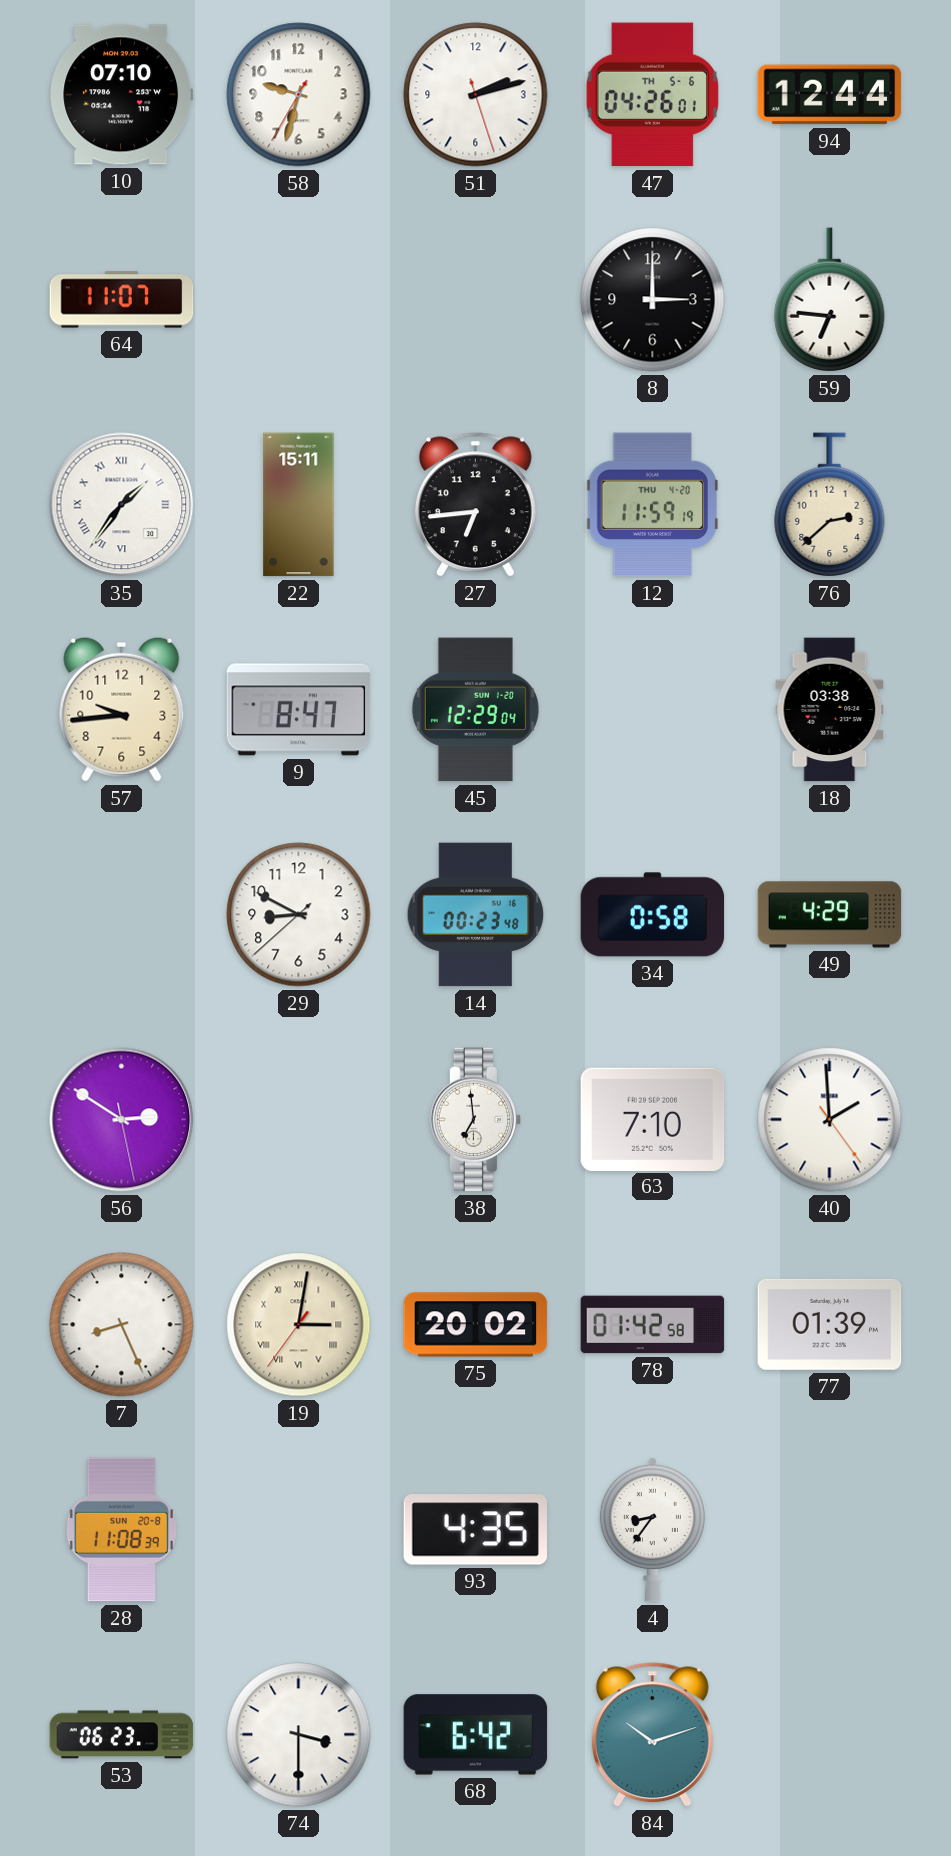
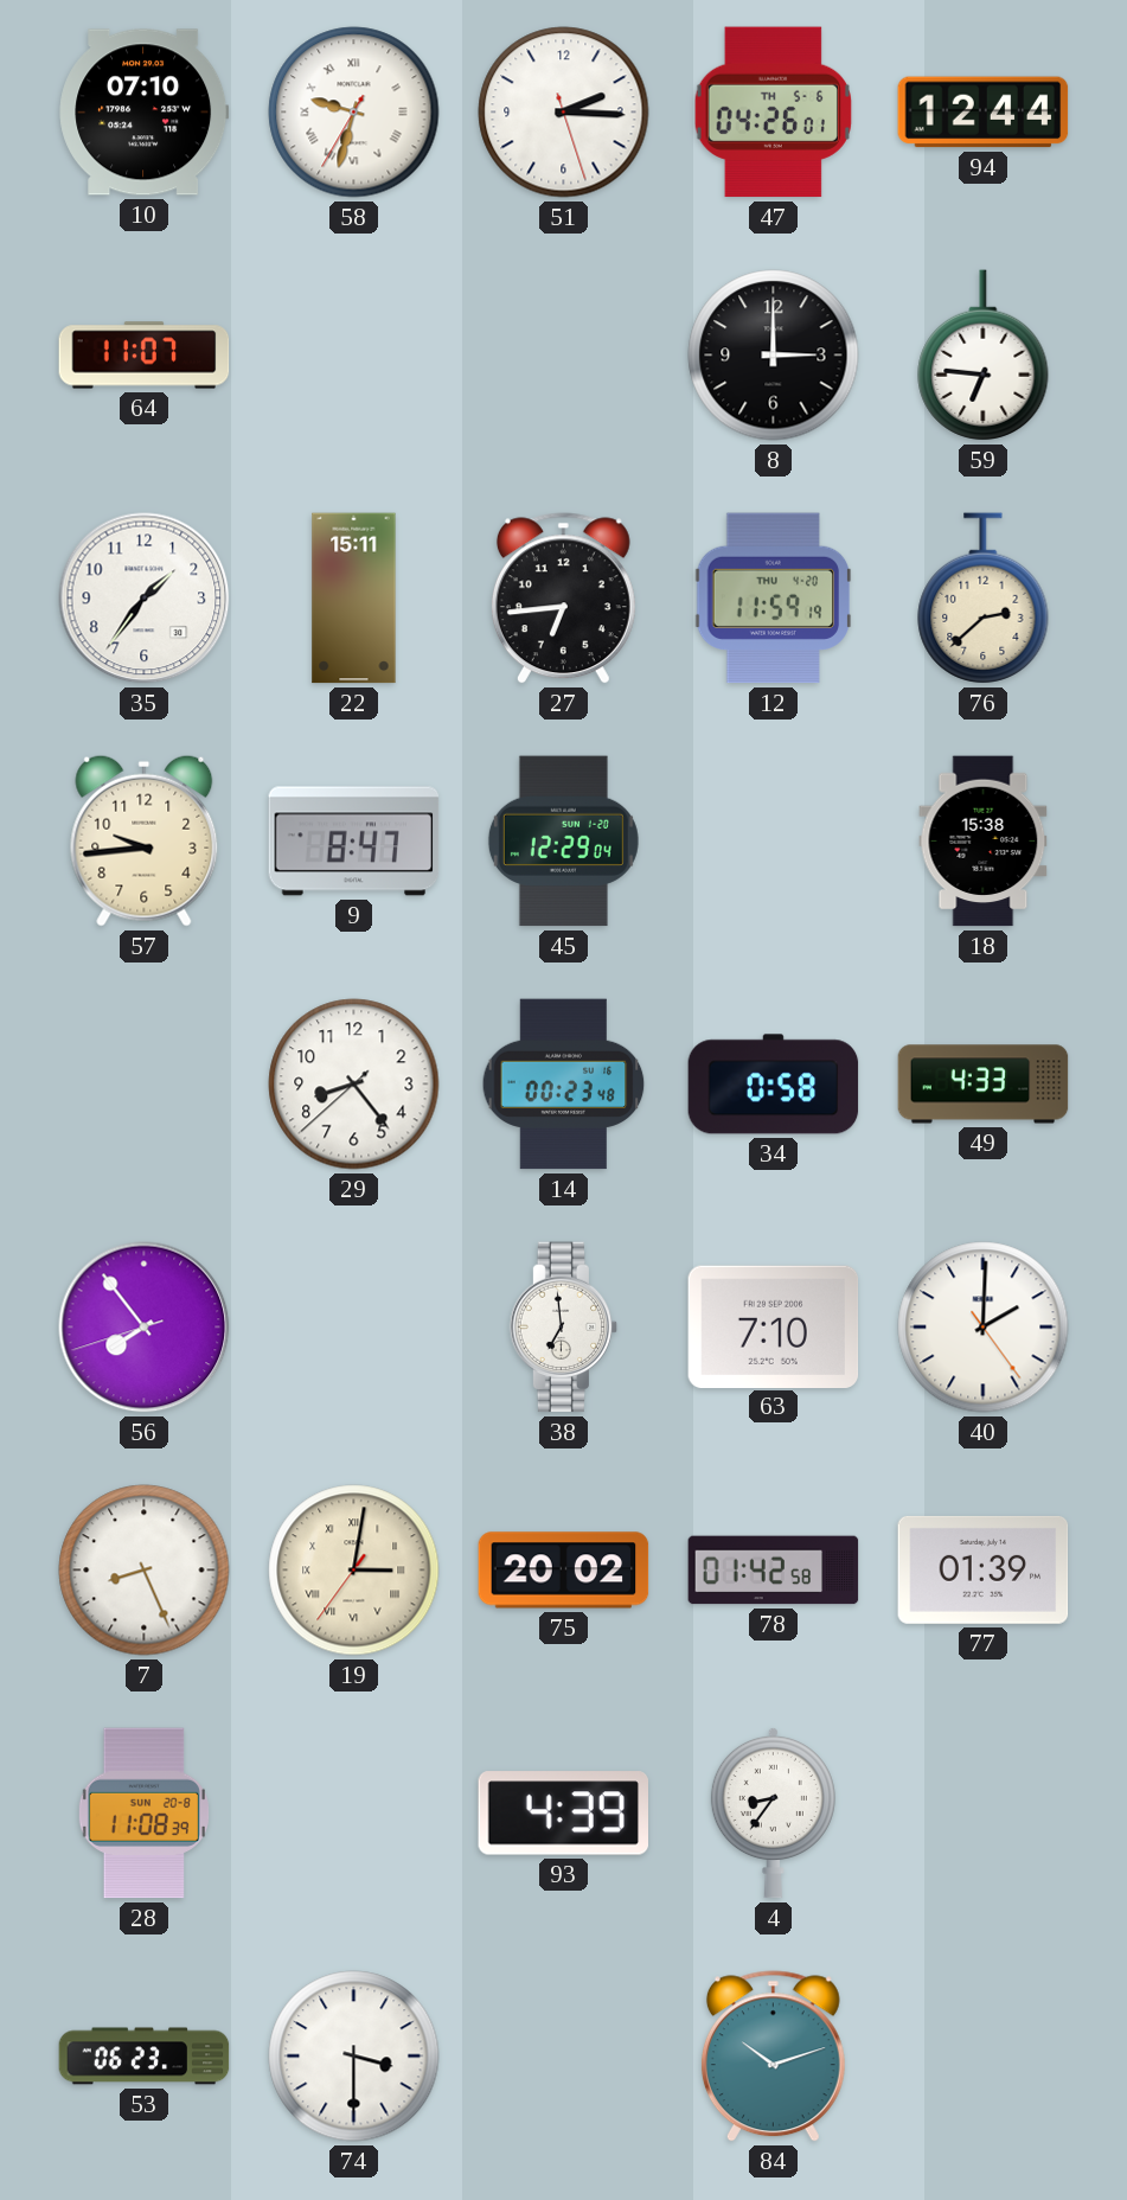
58 numerals: Arabic -> Roman
51: 2:12 -> 2:15
35 numerals: Roman -> Arabic
18: 03:38 -> 15:38
29: 8:49 -> 8:23
49: 4:29 -> 4:33
56: 2:50 -> 7:53
40: 1:59 -> 2:00
93: 4:35 -> 4:39
68: 6:42 -> none
